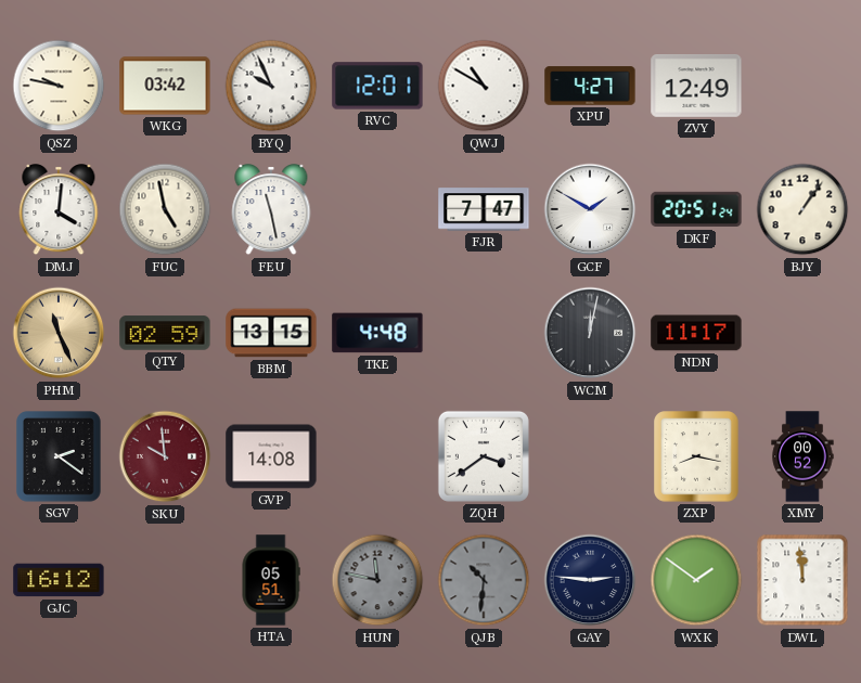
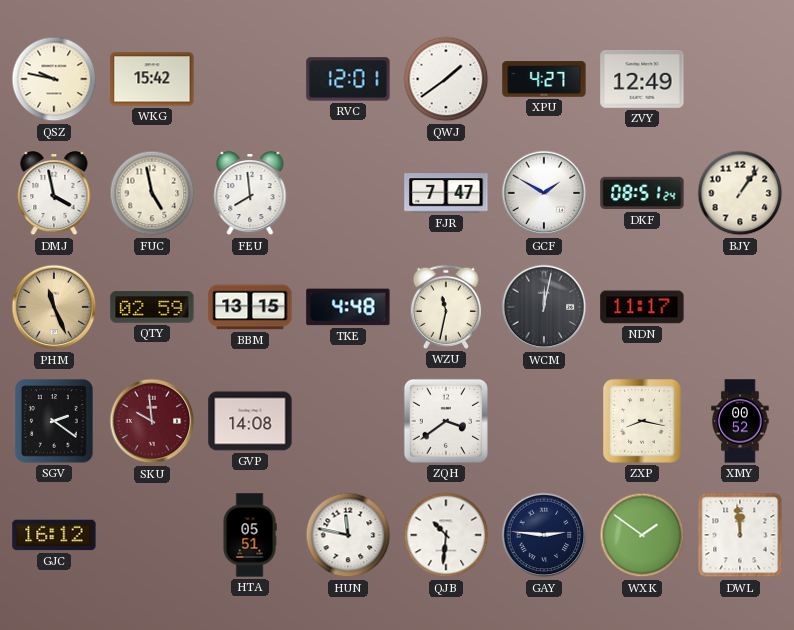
WKG: 03:42 -> 15:42
BYQ: 9:56 -> none
QWJ: 10:50 -> 1:39
DMJ: 4:01 -> 3:58
FEU: 11:28 -> 7:59
DKF: 20:51 -> 08:51
WZU: none -> 11:32
HUN dial: grey -> white
QJB dial: grey -> white
